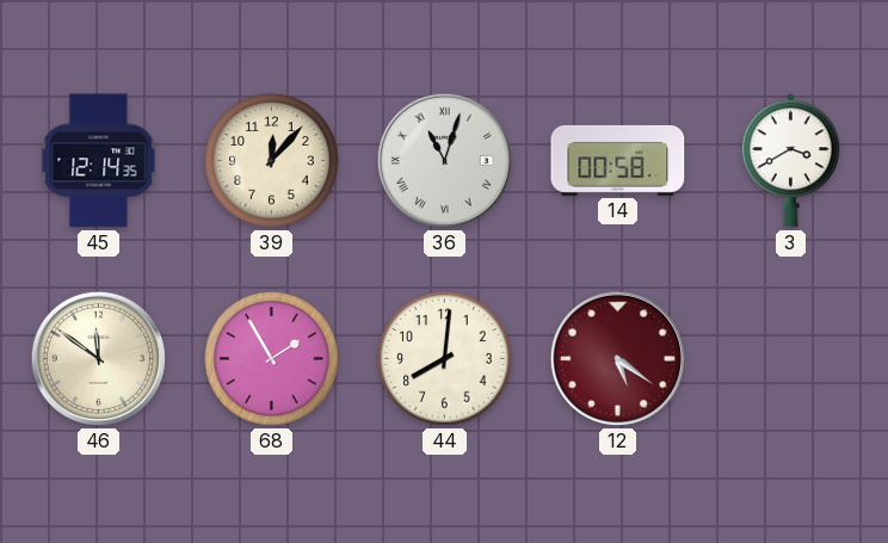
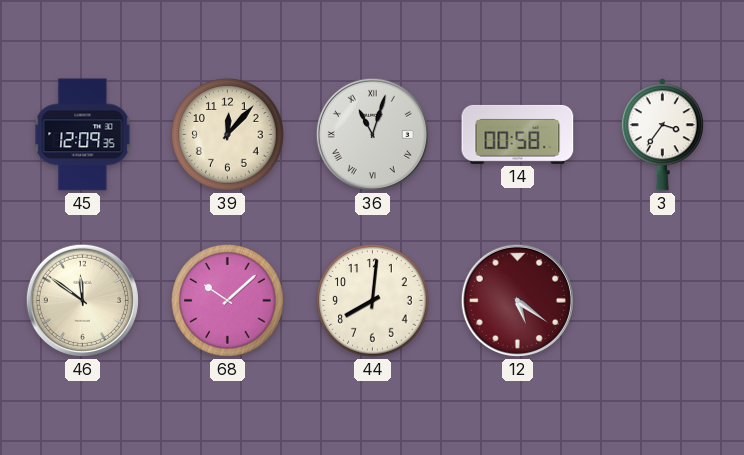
45: 12:14 -> 12:09
3: 3:40 -> 3:36
68: 1:55 -> 10:08
